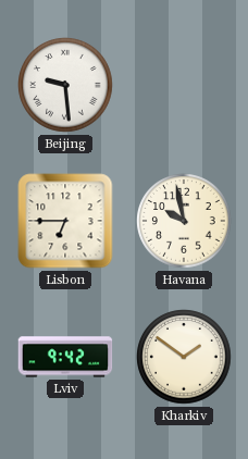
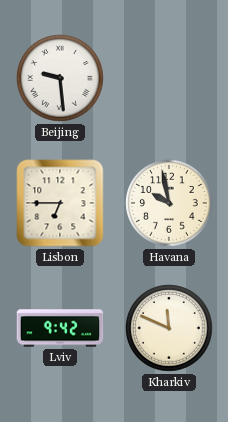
Kharkiv: 1:51 -> 11:49
